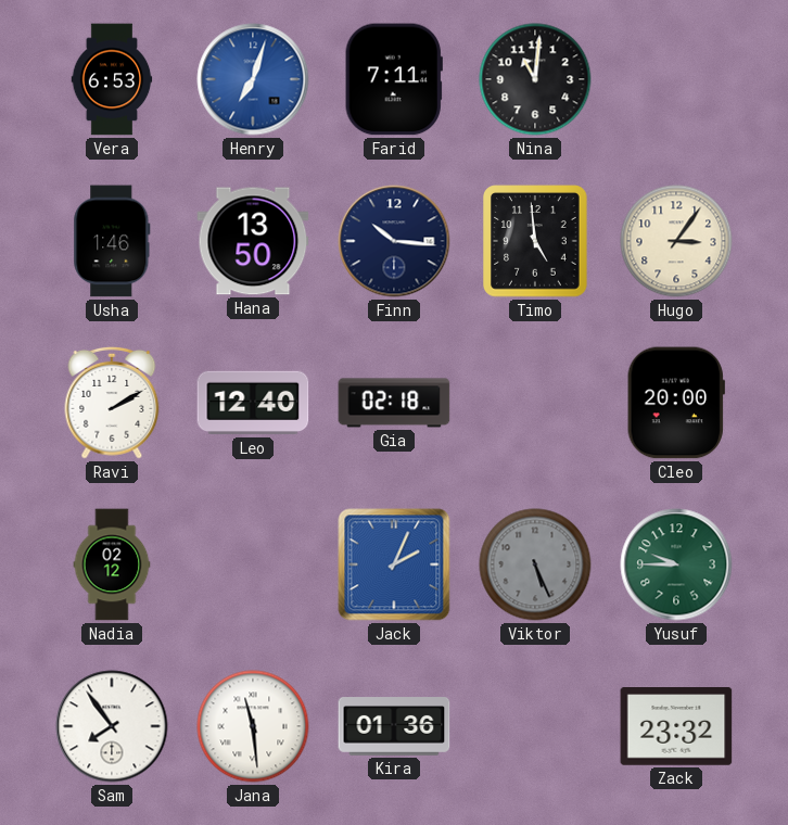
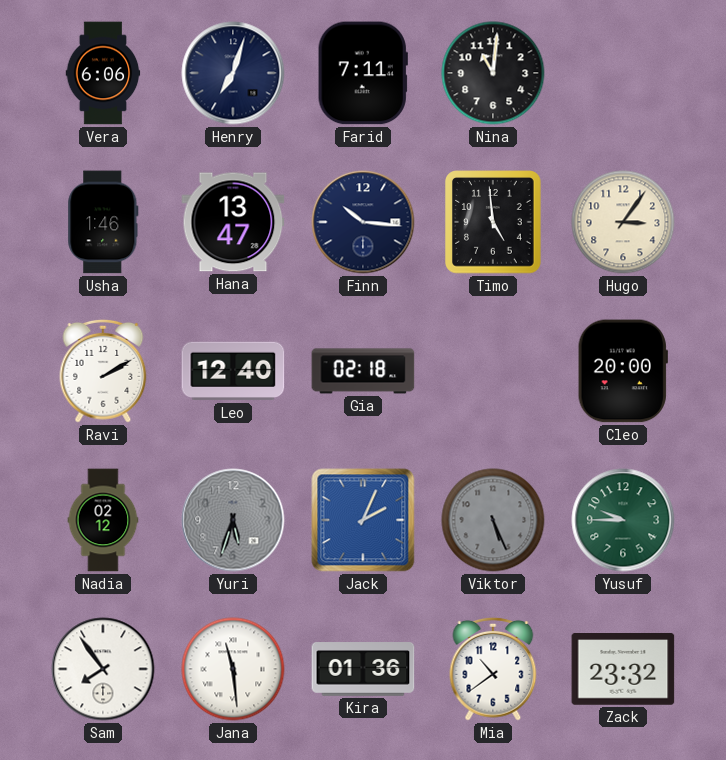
Vera: 6:53 -> 6:06
Henry dial: blue -> navy
Hana: 13:50 -> 13:47
Yuri: none -> 5:33
Mia: none -> 10:39
